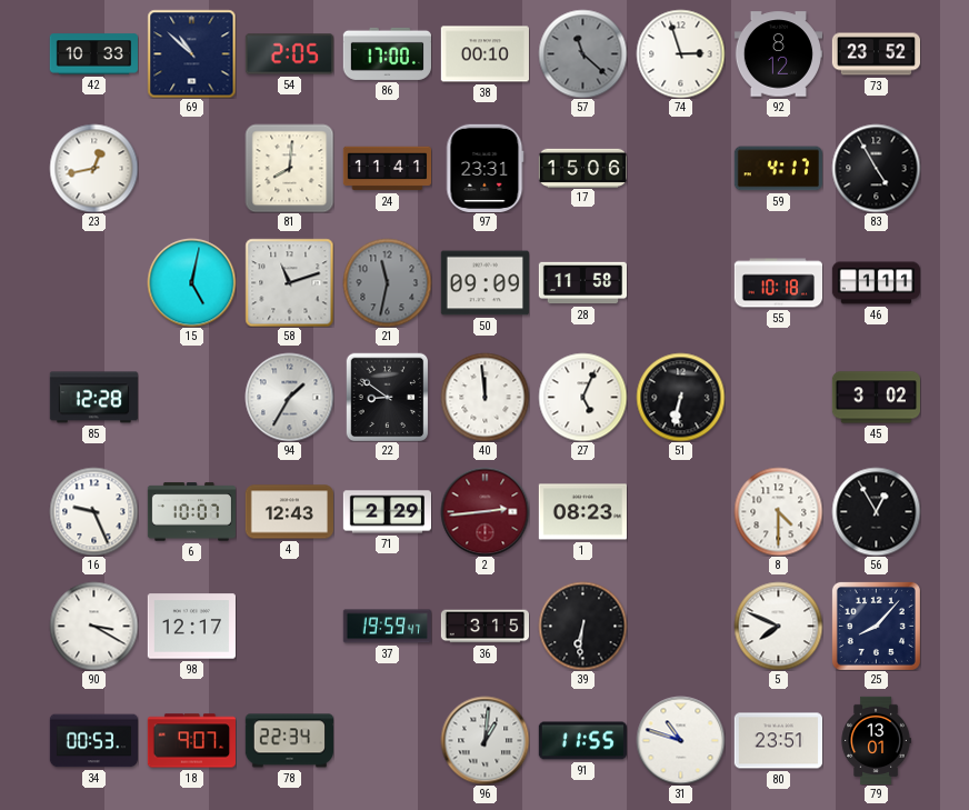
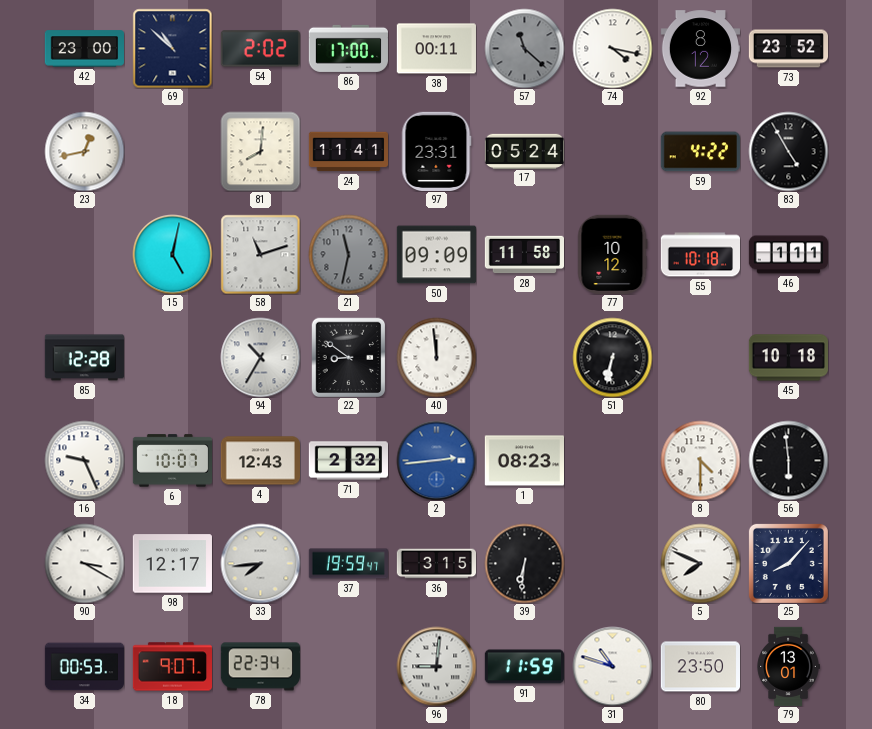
42: 10:33 -> 23:00
54: 2:05 -> 2:02
38: 00:10 -> 00:11
74: 2:57 -> 4:17
17: 15:06 -> 05:24
59: 4:17 -> 4:22
77: none -> 10:12
94: 1:35 -> 10:35
27: 5:04 -> none
45: 3:02 -> 10:18
71: 2:29 -> 2:32
2 dial: burgundy -> blue
56: 12:55 -> 5:59
33: none -> 7:44
96: 1:01 -> 9:01
91: 11:55 -> 11:59
80: 23:51 -> 23:50
